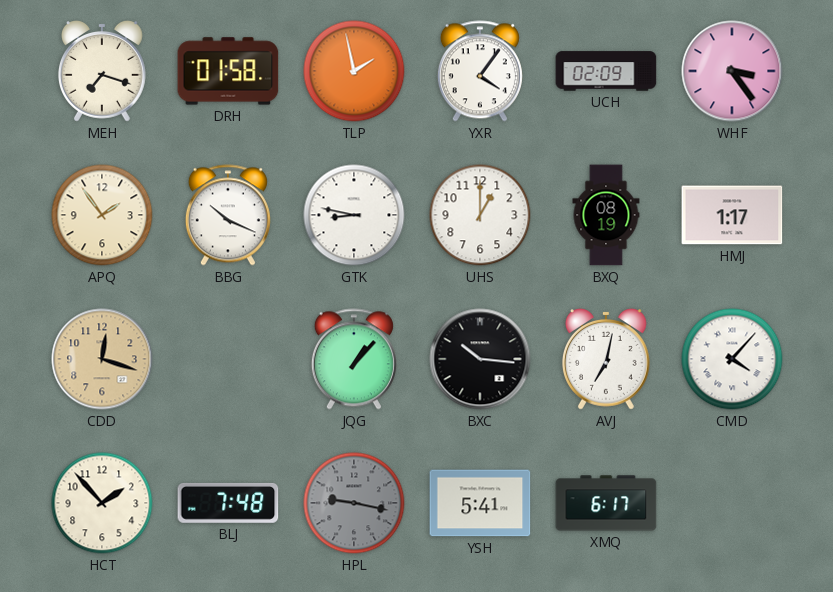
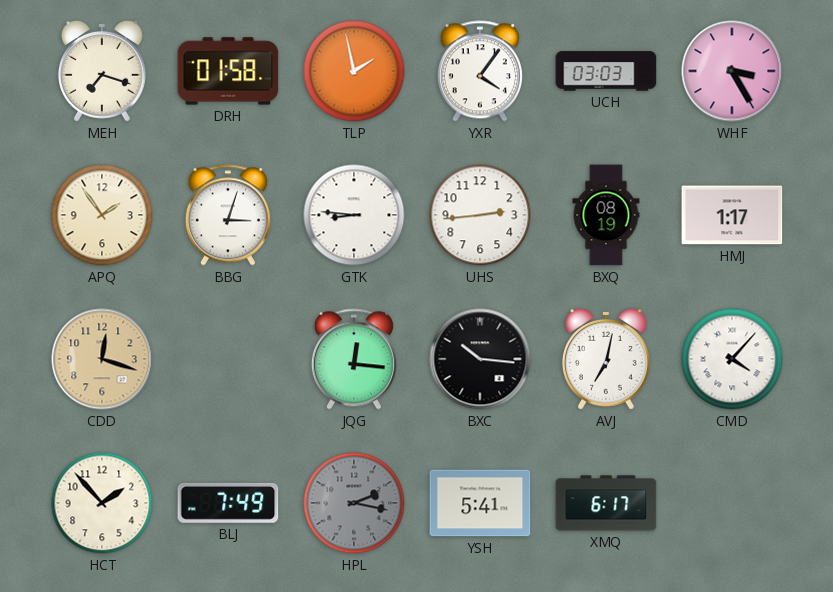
UCH: 02:09 -> 03:03
WHF: 3:24 -> 3:25
BBG: 10:19 -> 3:03
GTK: 8:47 -> 8:46
UHS: 1:00 -> 2:44
JQG: 1:07 -> 12:16
BLJ: 7:48 -> 7:49
HPL: 9:17 -> 2:17
